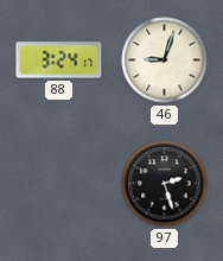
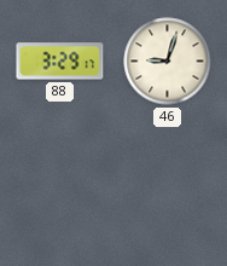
88: 3:24 -> 3:29
97: 2:27 -> none
